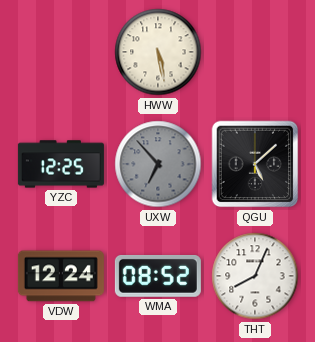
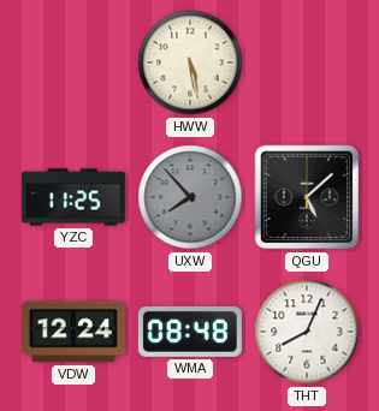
YZC: 12:25 -> 11:25
UXW: 6:53 -> 7:53
WMA: 08:52 -> 08:48
